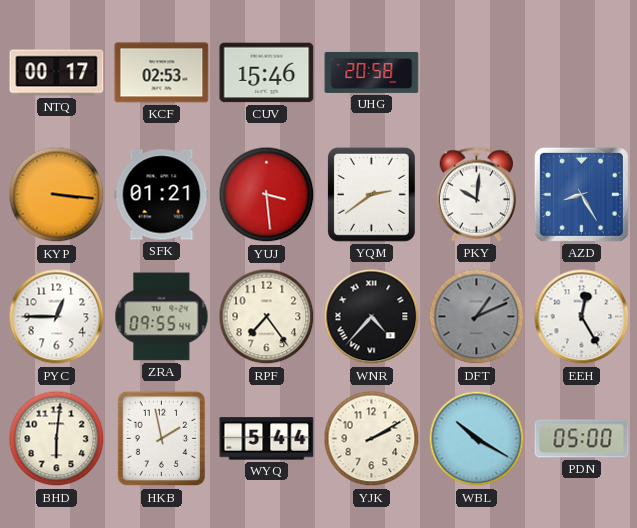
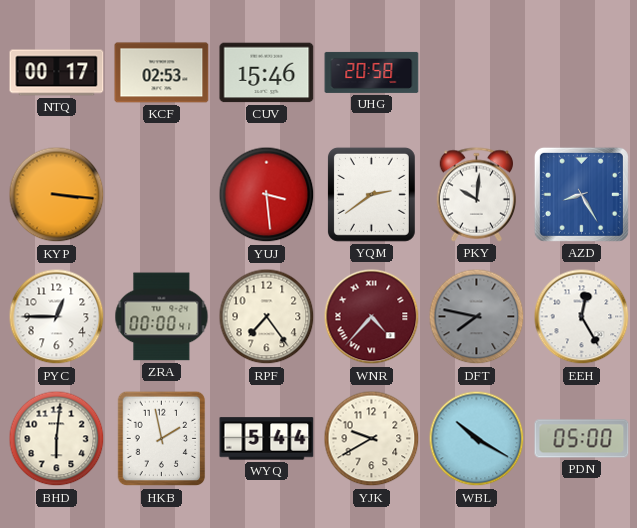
SFK: 01:21 -> none
ZRA: 09:55 -> 00:00
WNR dial: black -> burgundy
DFT: 1:11 -> 7:47
YJK: 2:10 -> 9:40
